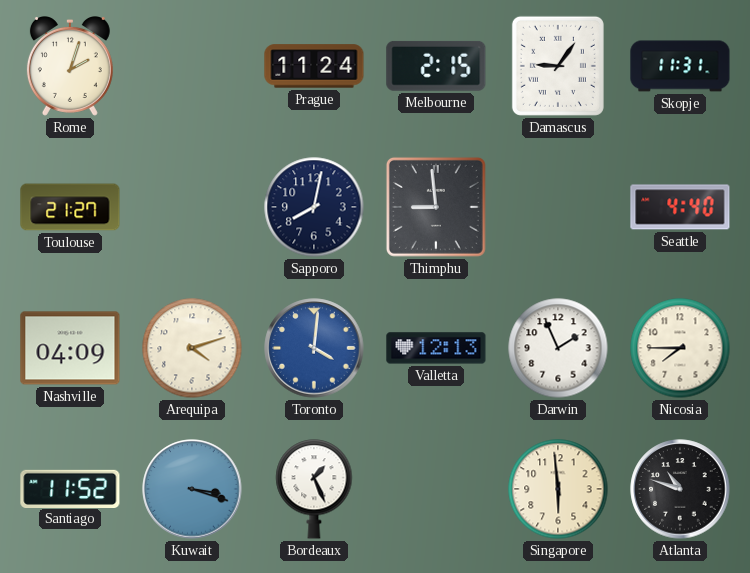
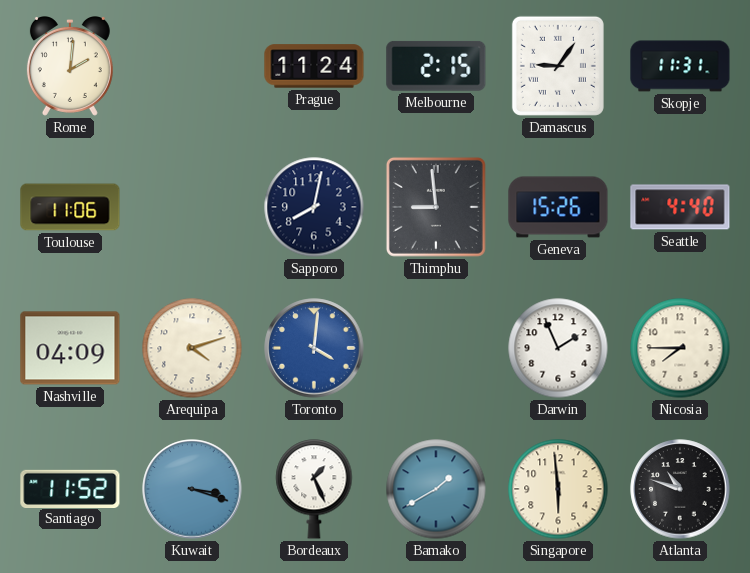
Rome: 2:03 -> 2:01
Toulouse: 21:27 -> 11:06
Geneva: none -> 15:26
Valletta: 12:13 -> none
Bamako: none -> 1:40
